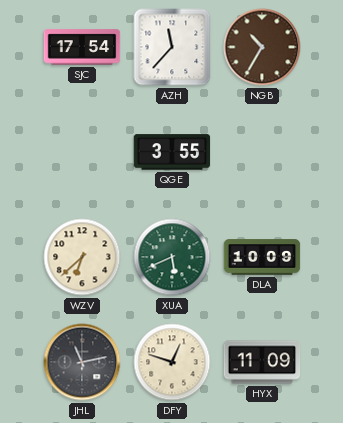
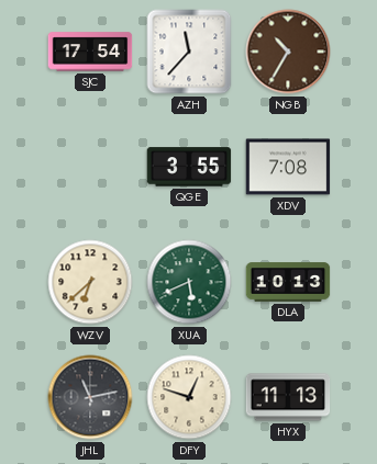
XDV: none -> 7:08
DLA: 10:09 -> 10:13
HYX: 11:09 -> 11:13
